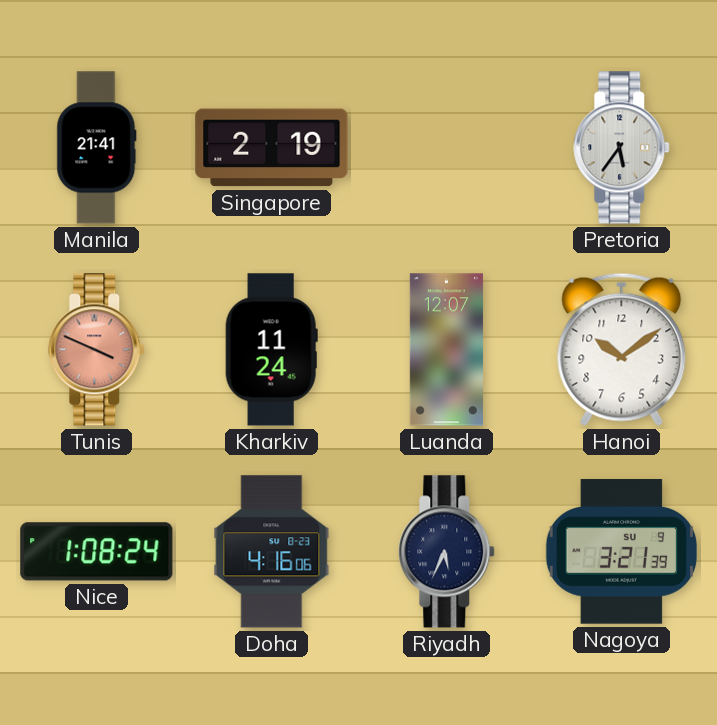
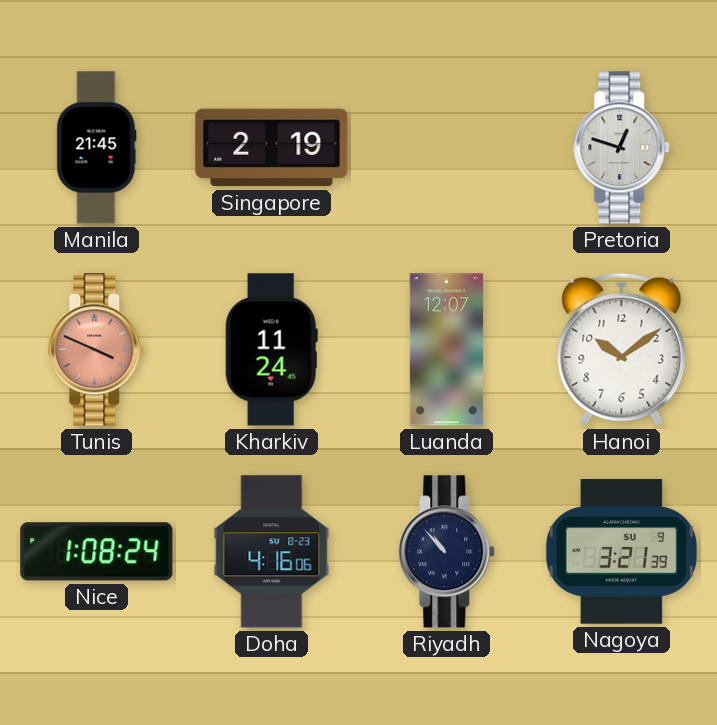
Manila: 21:41 -> 21:45
Pretoria: 5:36 -> 12:48
Riyadh: 5:34 -> 10:53
